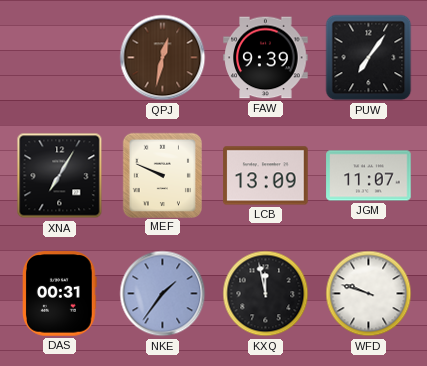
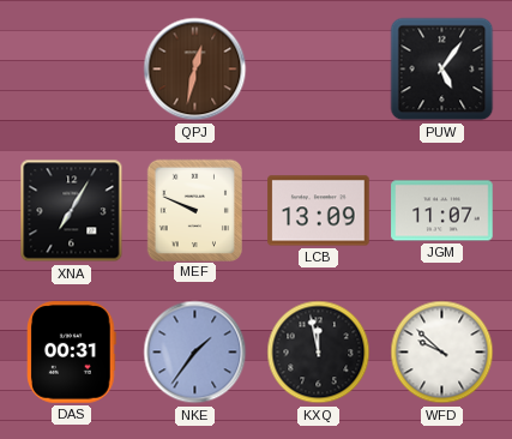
FAW: 9:39 -> none
PUW: 7:06 -> 5:06
WFD: 9:48 -> 9:52
